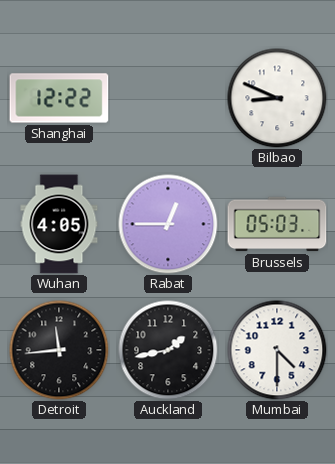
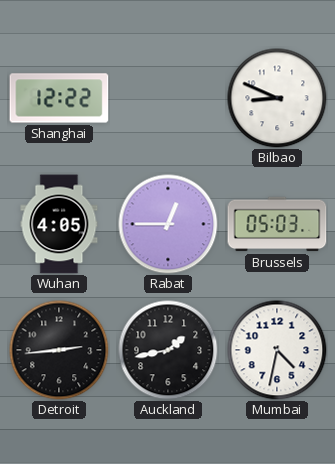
Detroit: 11:44 -> 2:44
Mumbai: 4:30 -> 4:32
